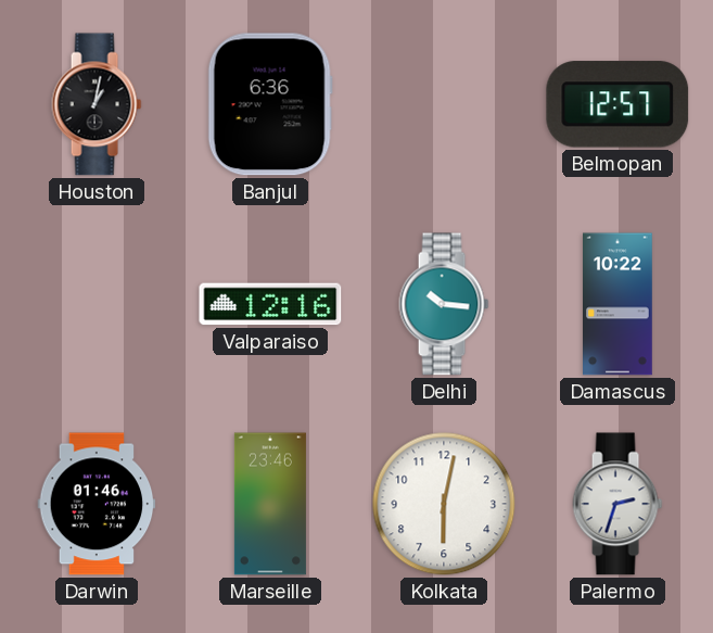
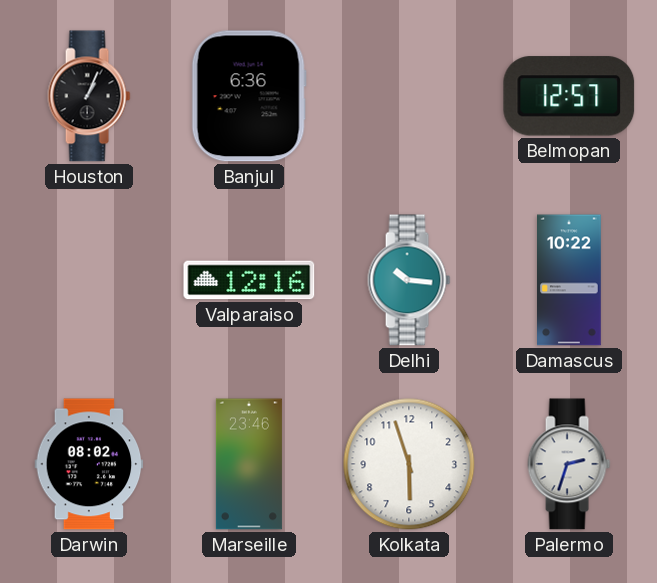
Houston: 1:02 -> 1:04
Darwin: 01:46 -> 08:02
Kolkata: 6:02 -> 5:57
